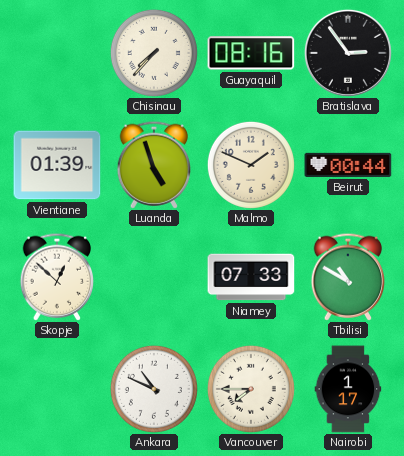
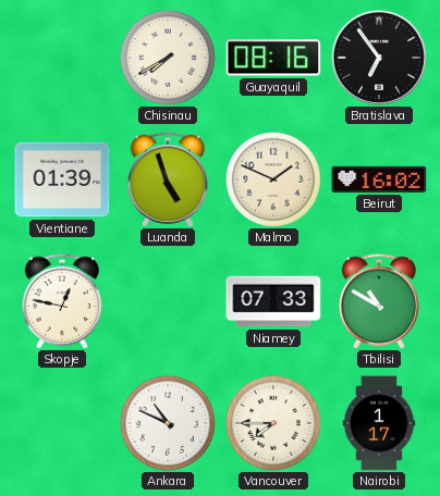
Chisinau: 7:37 -> 7:40
Bratislava: 2:54 -> 6:54
Beirut: 00:44 -> 16:02
Skopje: 12:52 -> 12:47
